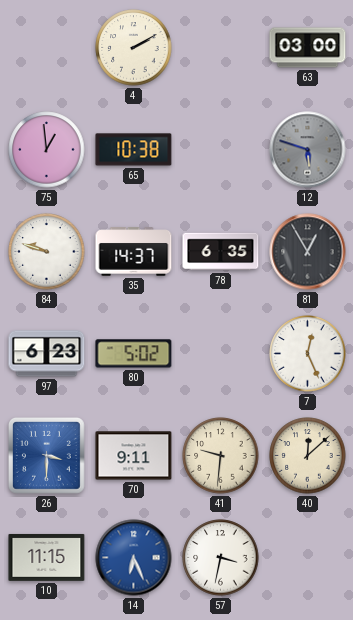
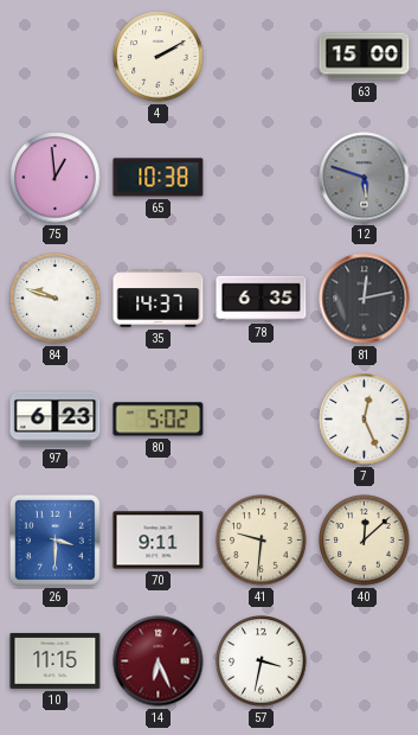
63: 03:00 -> 15:00
81: 12:55 -> 12:13
14 dial: blue -> burgundy
